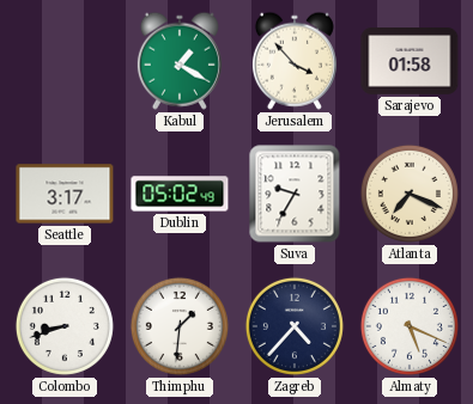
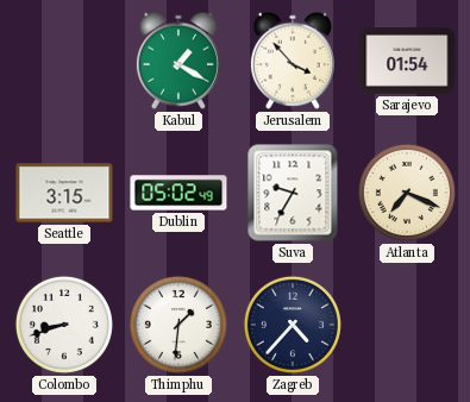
Sarajevo: 01:58 -> 01:54
Seattle: 3:17 -> 3:15
Almaty: 5:19 -> none
